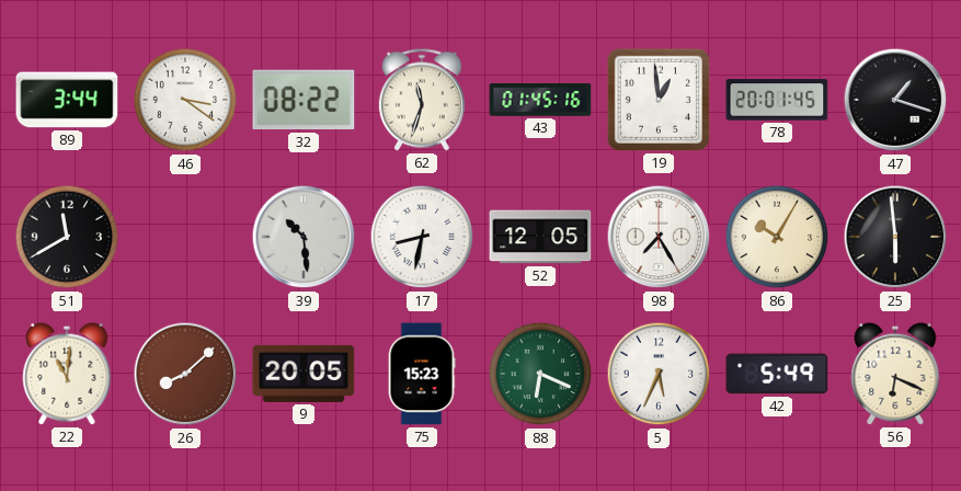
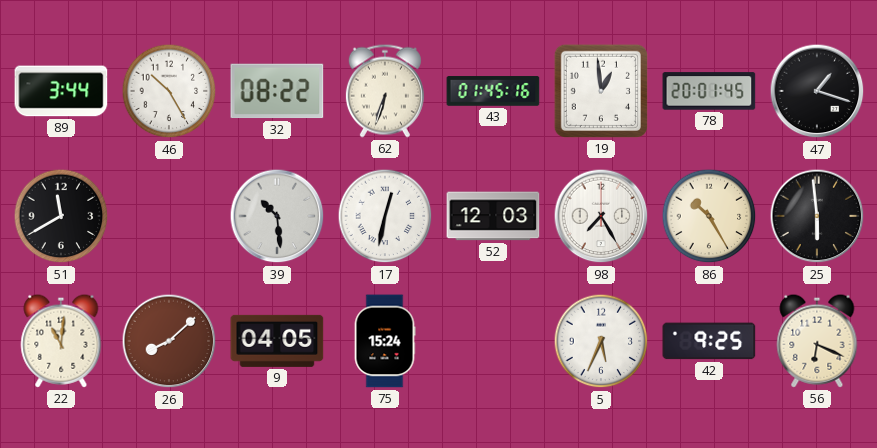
46: 3:21 -> 10:25
62: 11:33 -> 6:33
17: 8:32 -> 12:32
52: 12:05 -> 12:03
86: 10:05 -> 10:25
9: 20:05 -> 04:05
75: 15:23 -> 15:24
88: 6:19 -> none
42: 5:49 -> 9:25
